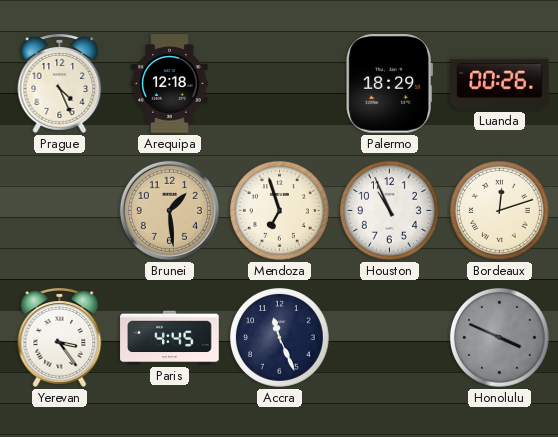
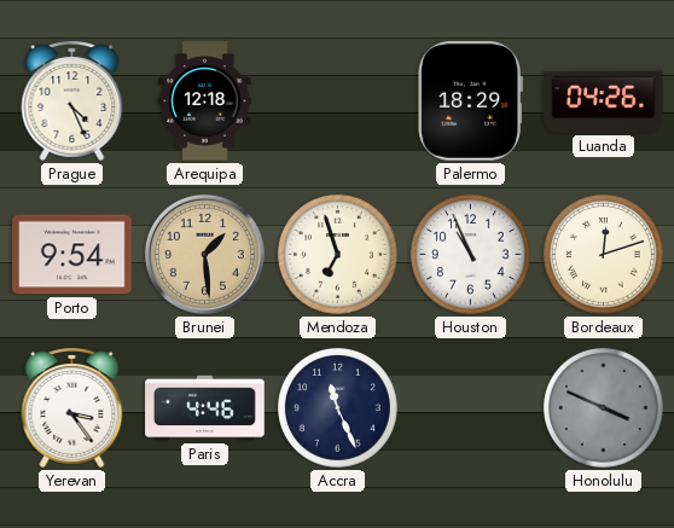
Luanda: 00:26 -> 04:26
Porto: none -> 9:54
Paris: 4:45 -> 4:46
